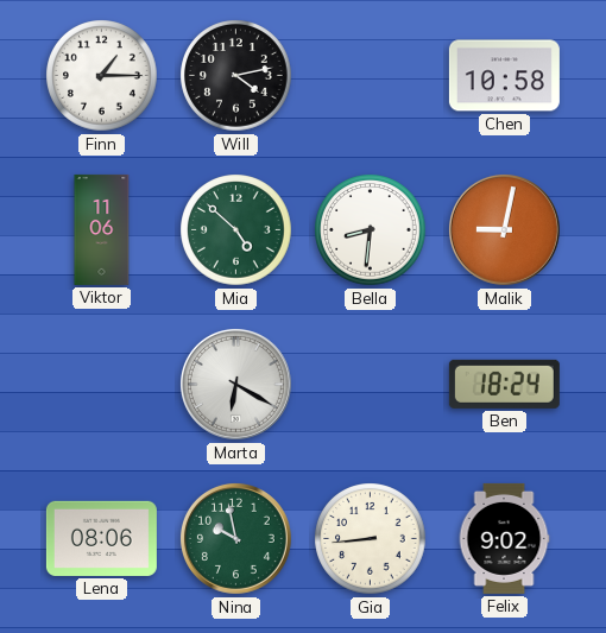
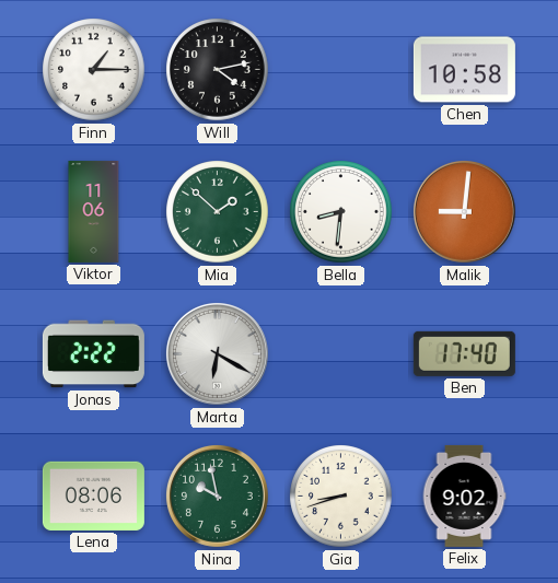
Mia: 4:52 -> 1:52
Malik: 9:02 -> 9:01
Jonas: none -> 2:22
Ben: 18:24 -> 17:40
Gia: 8:44 -> 8:42
